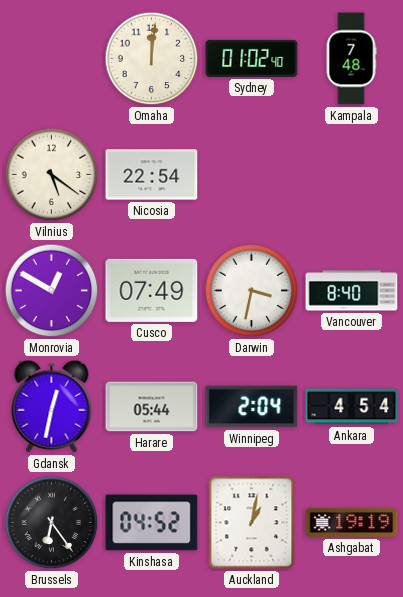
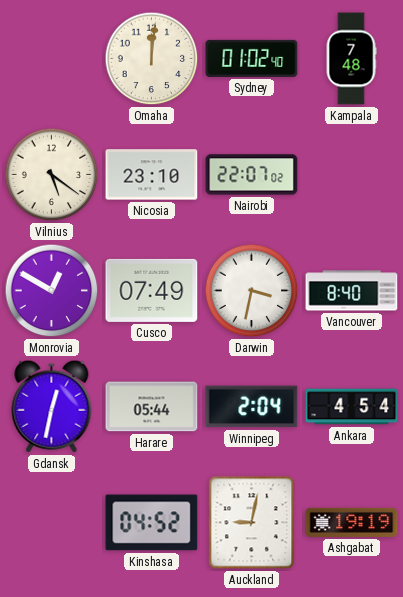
Nicosia: 22:54 -> 23:10
Nairobi: none -> 22:07
Brussels: 6:24 -> none
Auckland: 1:02 -> 9:02
